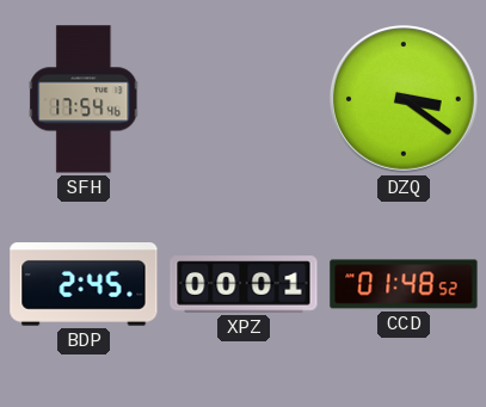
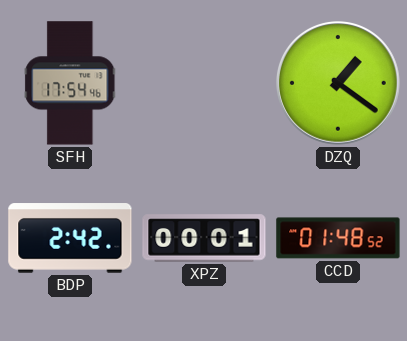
DZQ: 3:21 -> 1:21
BDP: 2:45 -> 2:42
